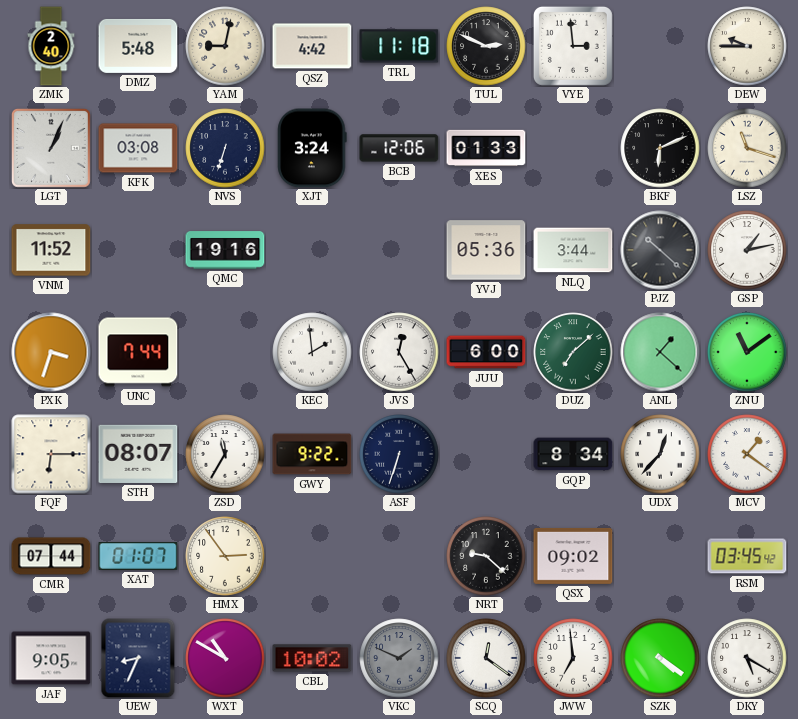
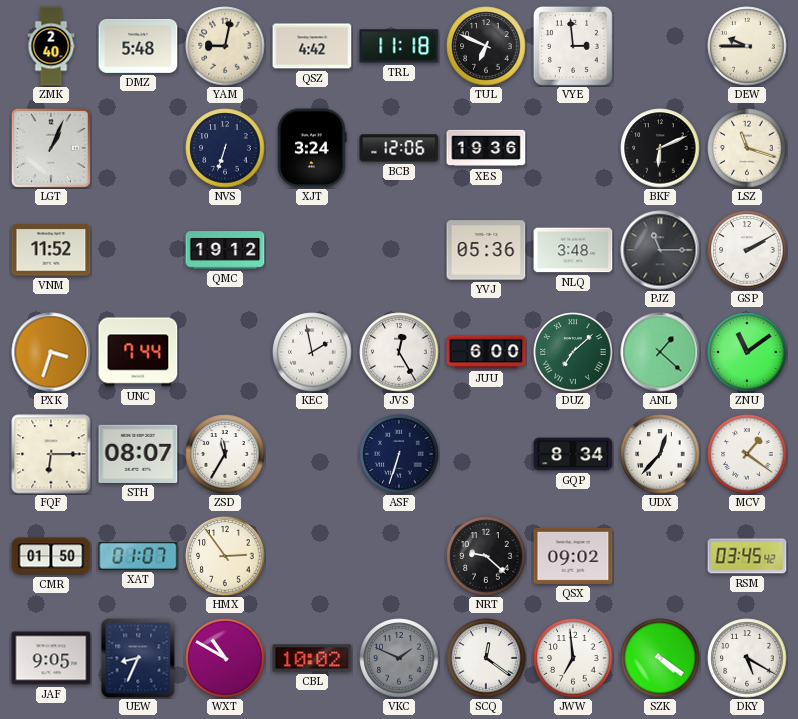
TUL: 2:49 -> 6:49
KFK: 03:08 -> none
XES: 01:33 -> 19:36
QMC: 19:16 -> 19:12
NLQ: 3:44 -> 3:48
PJZ: 10:22 -> 11:15
GSP: 1:13 -> 2:10
KEC: 1:59 -> 1:58
GWY: 9:22 -> none
CMR: 07:44 -> 01:50
